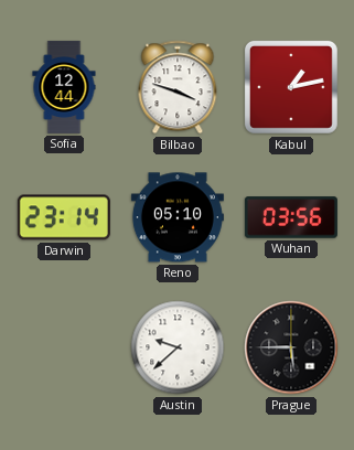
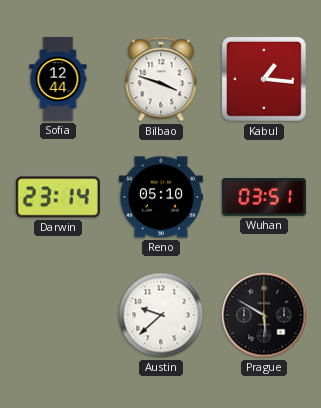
Kabul: 1:13 -> 1:16
Wuhan: 03:56 -> 03:51
Prague: 5:45 -> 5:50
